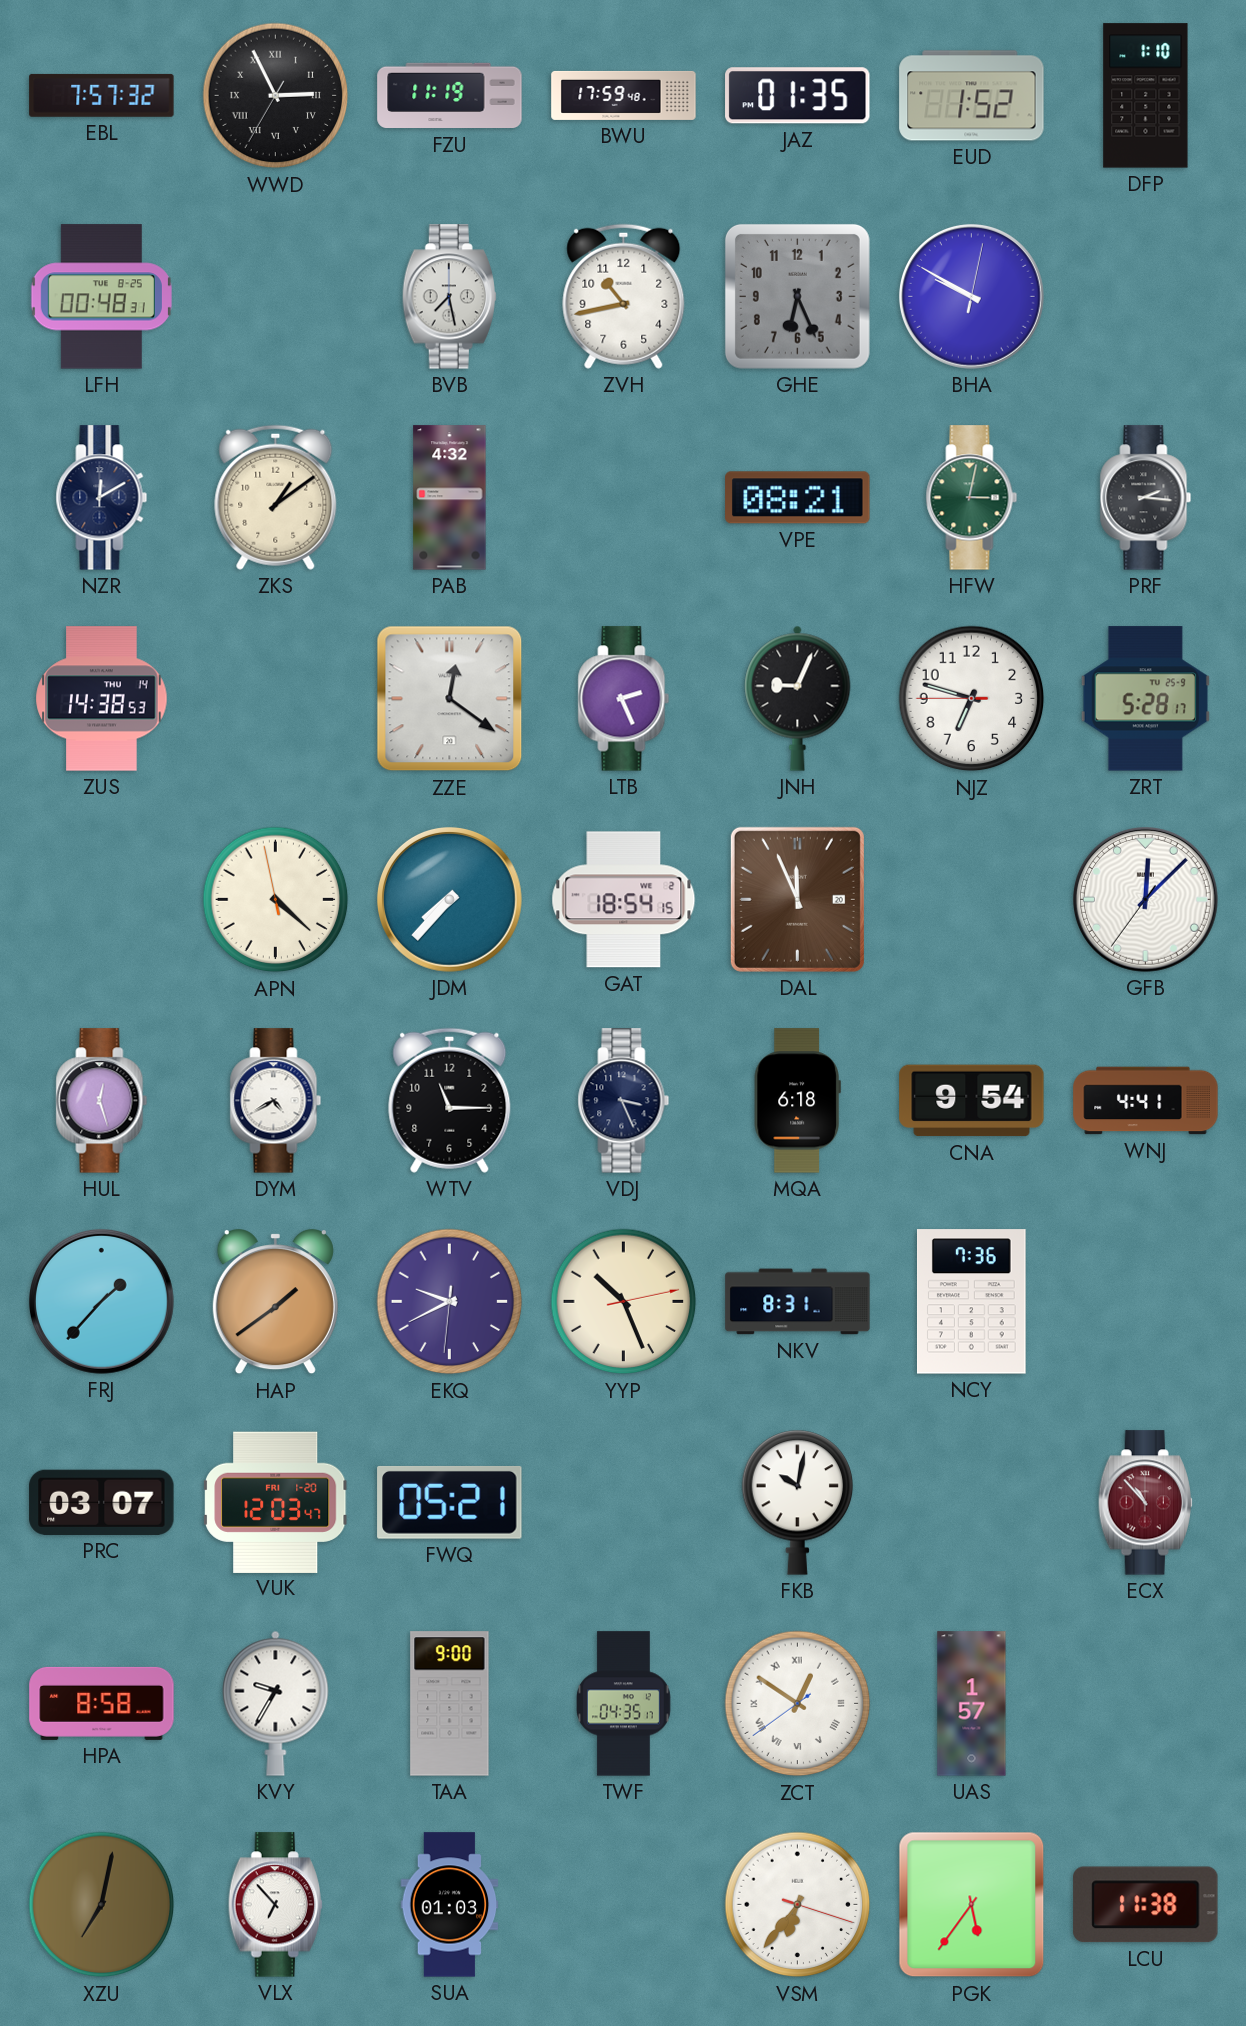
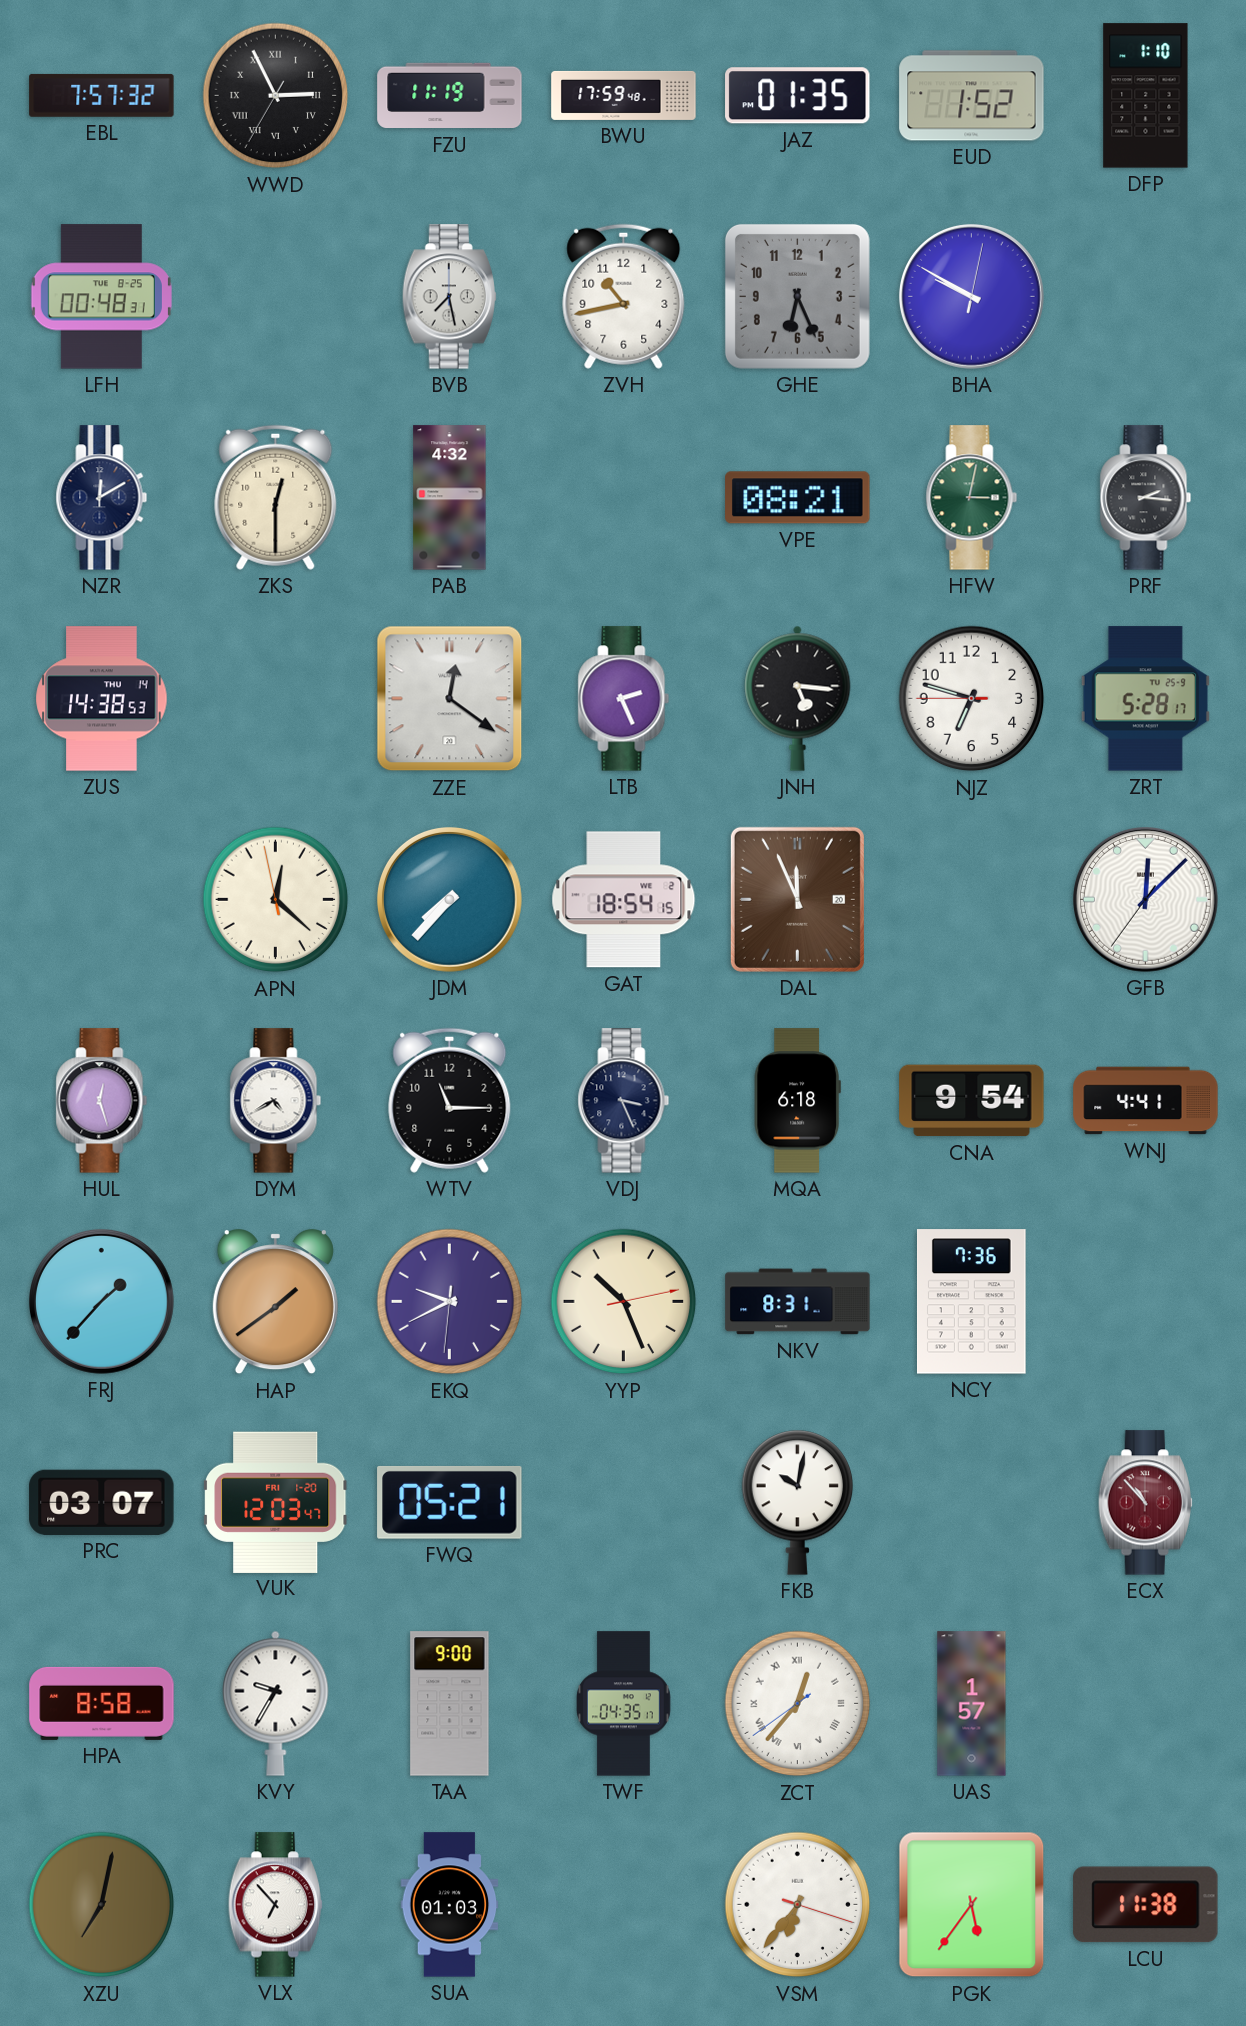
ZKS: 1:09 -> 12:30
JNH: 9:04 -> 5:16
APN: 4:21 -> 12:21
ZCT: 12:50 -> 12:36
